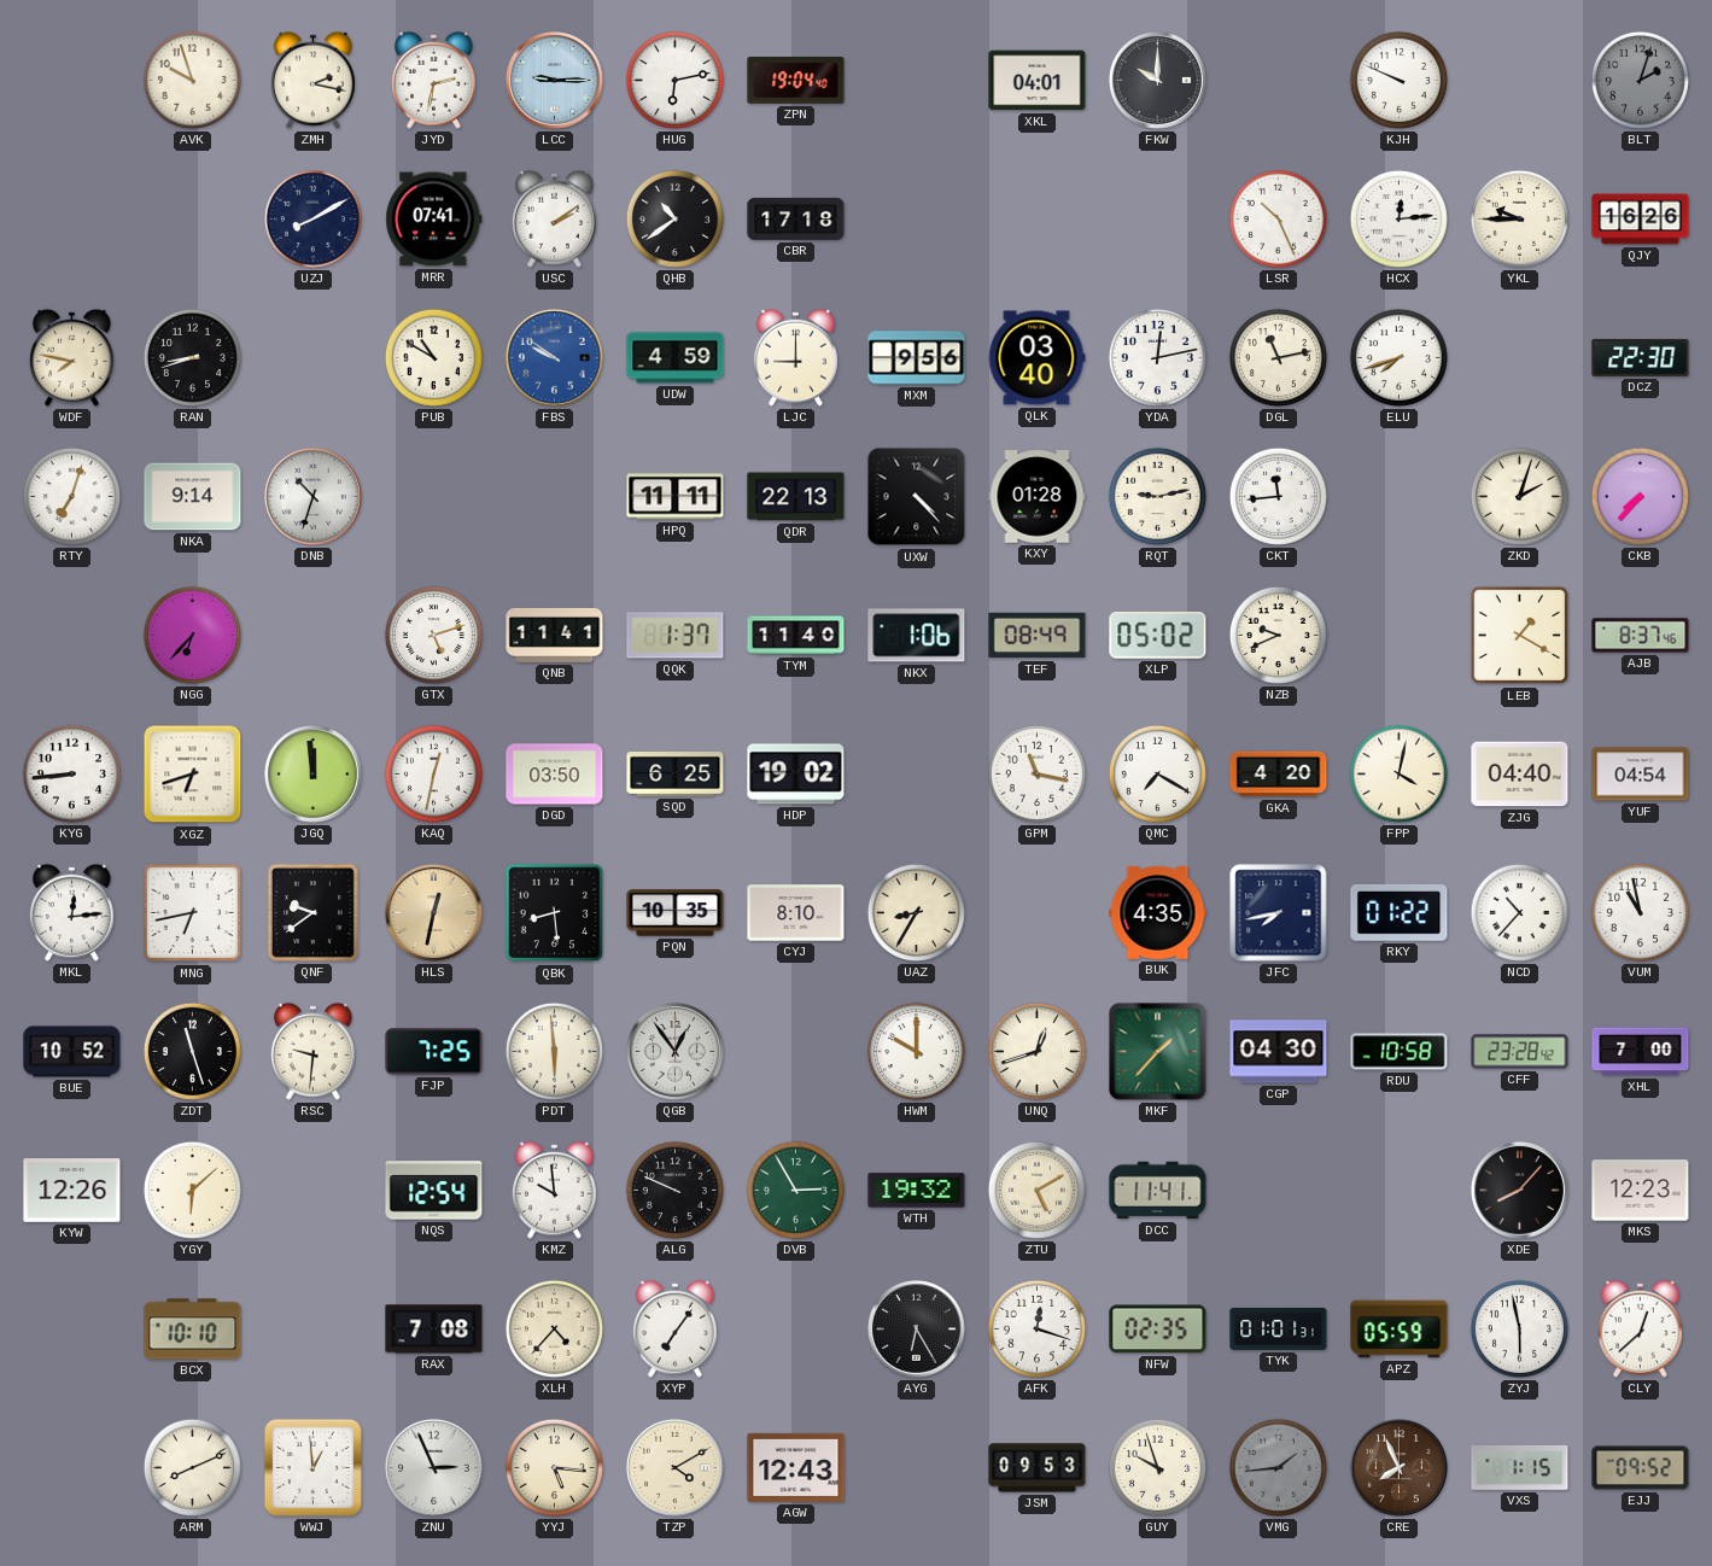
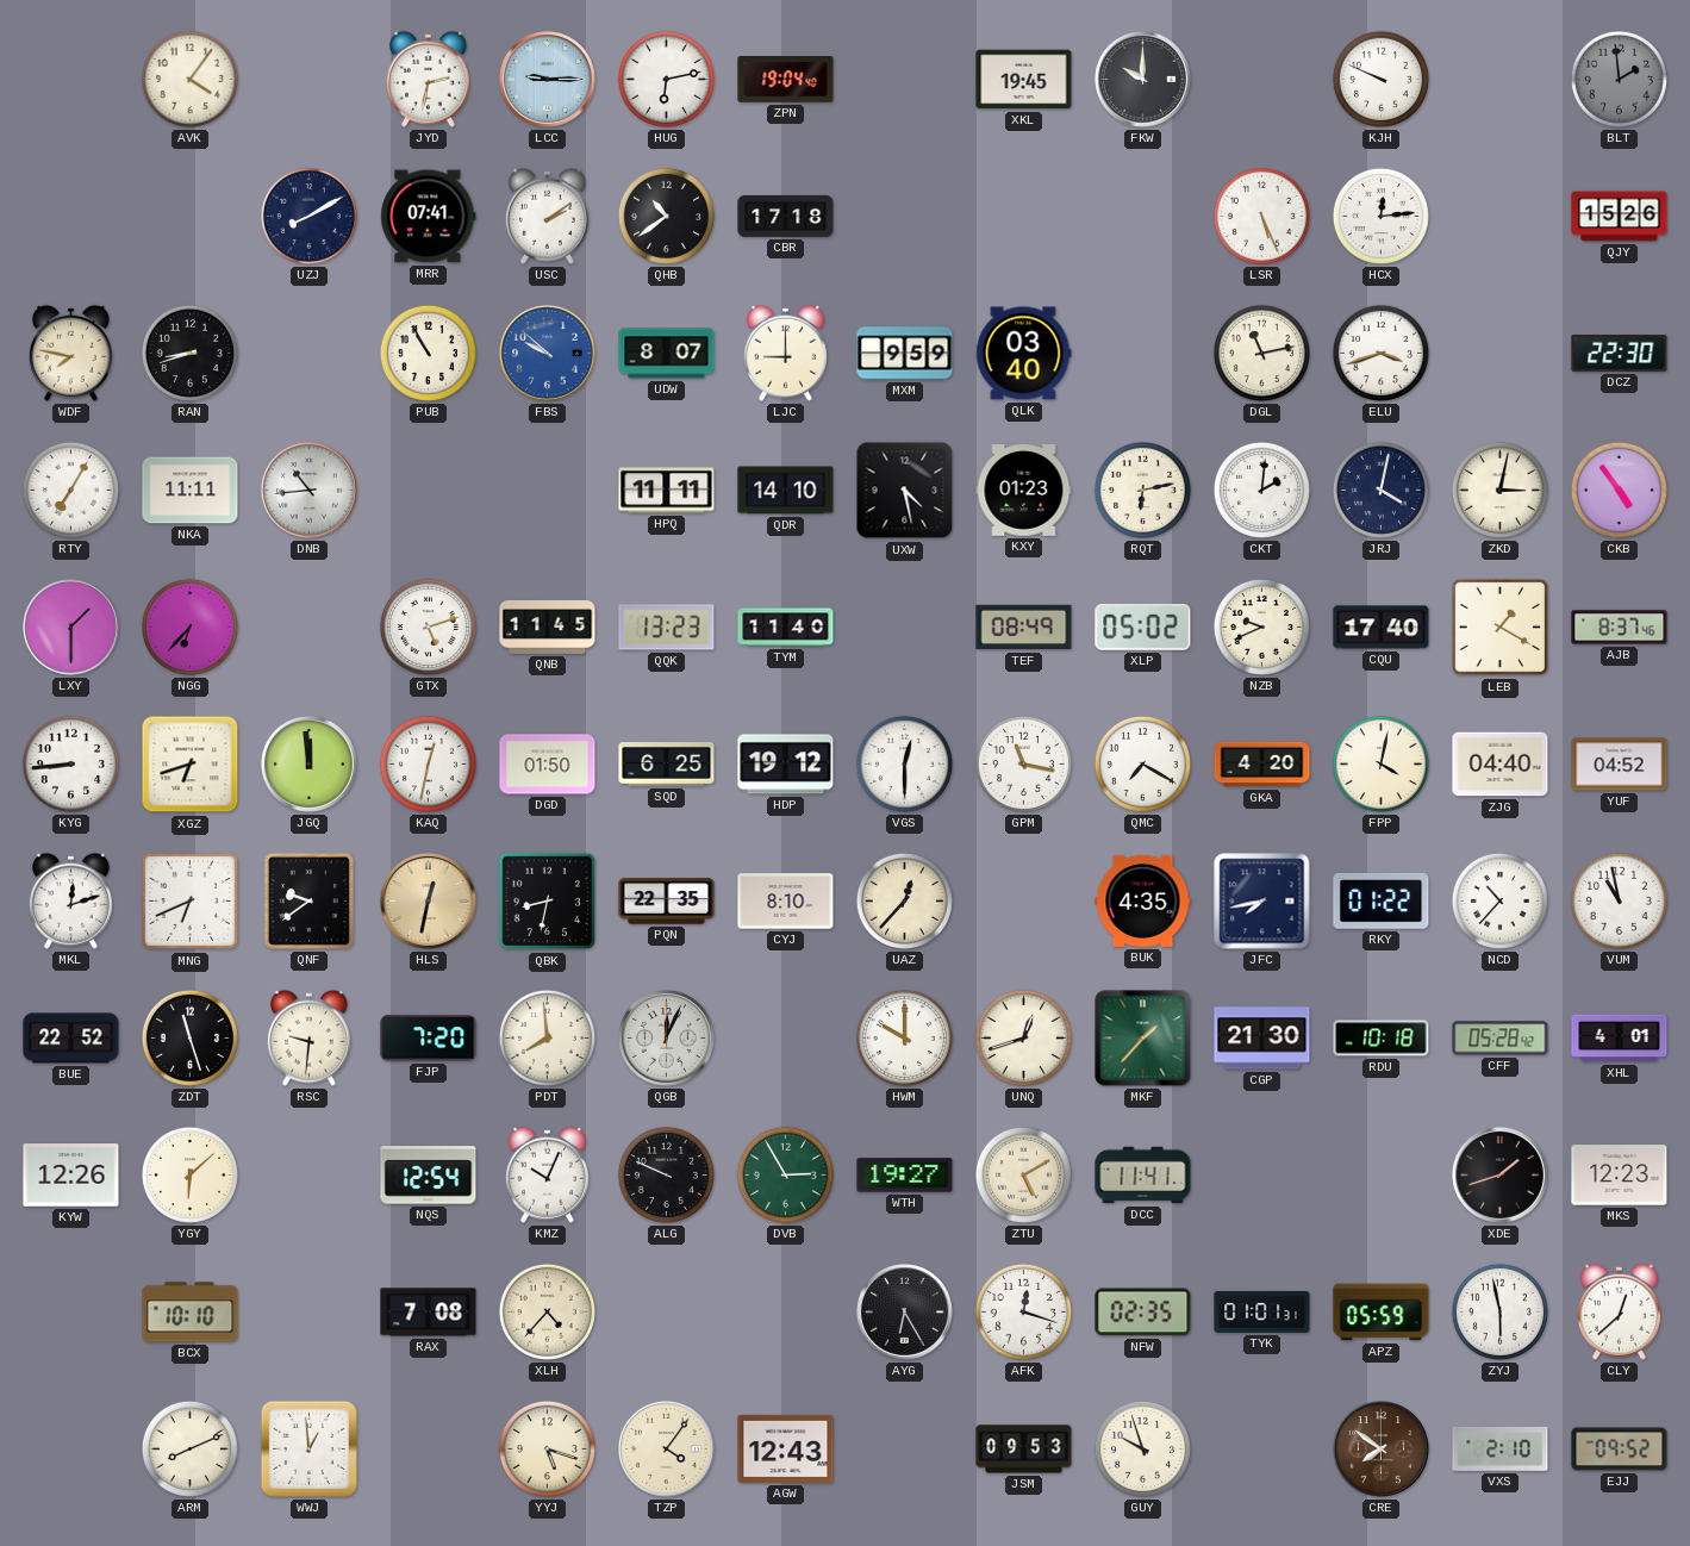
AVK: 9:57 -> 4:06
ZMH: 2:17 -> none
XKL: 04:01 -> 19:45
BLT: 2:03 -> 1:59
LSR: 10:26 -> 5:26
YKL: 9:45 -> none
QJY: 16:26 -> 15:26
PUB: 10:50 -> 10:55
FBS: 9:51 -> 9:52
UDW: 4:59 -> 8:07
MXM: 9:56 -> 9:59
YDA: 12:13 -> none
ELU: 7:42 -> 3:42
RTY: 7:03 -> 7:05
NKA: 9:14 -> 11:11
DNB: 10:33 -> 10:44
QDR: 22:13 -> 14:10
UXW: 4:23 -> 4:28
KXY: 01:28 -> 01:23
RQT: 9:13 -> 6:13
CKT: 11:44 -> 2:01
JRJ: none -> 4:02
ZKD: 2:03 -> 3:02
CKB: 7:37 -> 4:54
LXY: none -> 1:30
QNB: 11:41 -> 11:45
QQK: 1:37 -> 13:23
NKX: 1:06 -> none
CQU: none -> 17:40
DGD: 03:50 -> 01:50
HDP: 19:02 -> 19:12
VGS: none -> 12:30
YUF: 04:54 -> 04:52
MKL: 12:14 -> 12:12
MNG: 6:43 -> 6:41
QBK: 8:29 -> 8:32
PQN: 10:35 -> 22:35
UAZ: 8:35 -> 12:37
BUE: 10:52 -> 22:52
FJP: 7:25 -> 7:20
PDT: 5:59 -> 7:59
QGB: 12:54 -> 12:04
CGP: 04:30 -> 21:30
RDU: 10:58 -> 10:18
CFF: 23:28 -> 05:28
XHL: 7:00 -> 4:01
KMZ: 9:59 -> 10:04
WTH: 19:32 -> 19:27
XDE: 8:07 -> 1:42
XYP: 7:06 -> none
ZNU: 2:56 -> none
YYJ: 5:16 -> 5:18
TZP: 4:10 -> 4:06
VMG: 1:44 -> none
CRE: 7:56 -> 7:51
VXS: 1:15 -> 2:10
